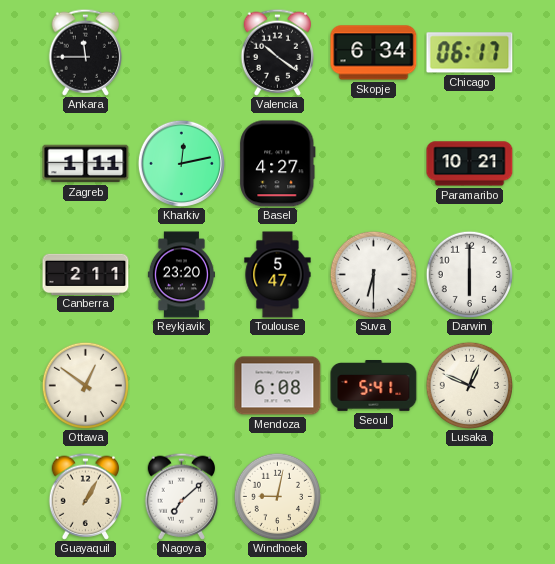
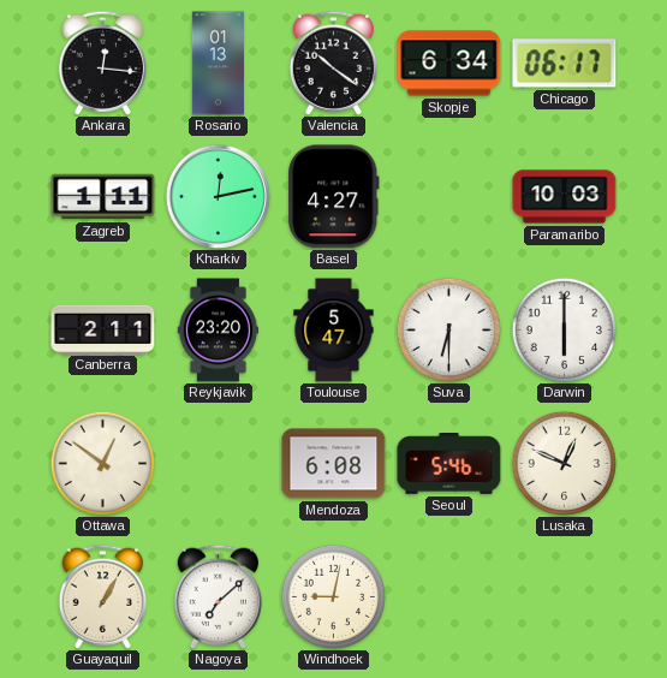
Ankara: 11:45 -> 12:16
Rosario: none -> 01:13
Paramaribo: 10:21 -> 10:03
Seoul: 5:41 -> 5:46
